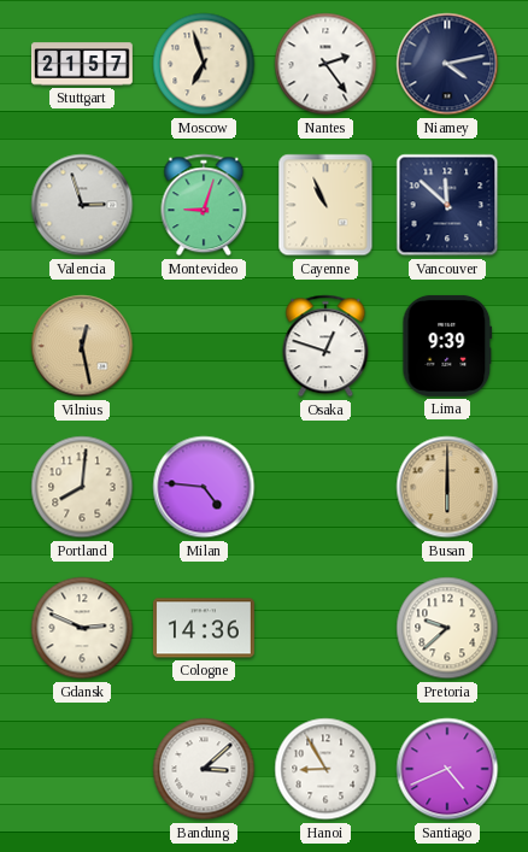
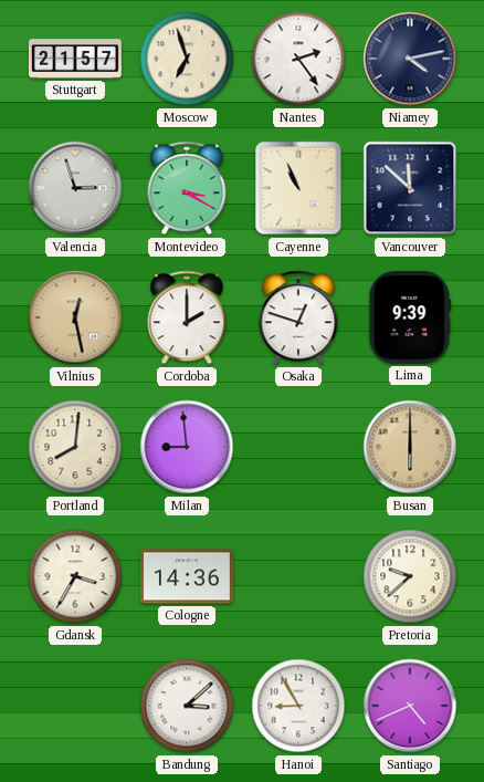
Montevideo: 9:03 -> 3:20
Cordoba: none -> 2:00
Milan: 4:46 -> 8:59
Gdansk: 2:49 -> 3:35
